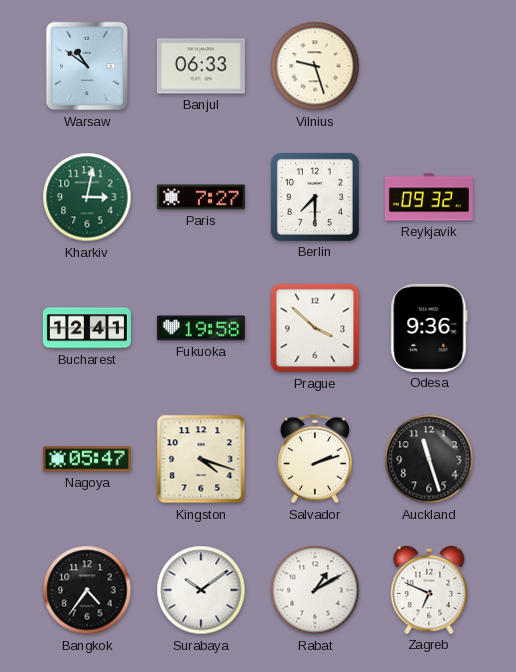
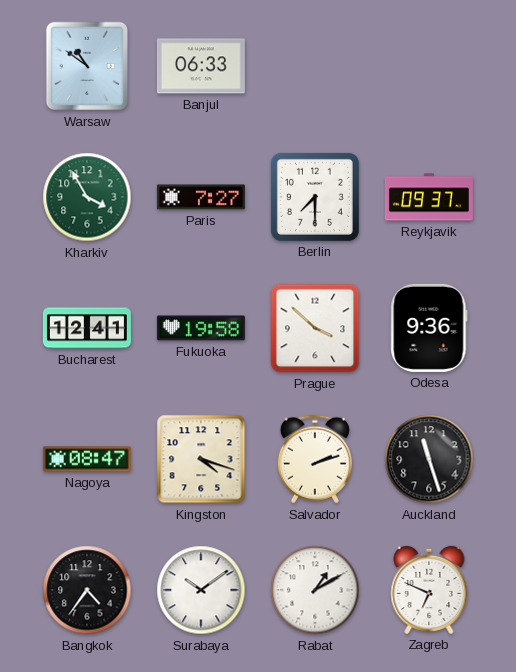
Vilnius: 9:27 -> none
Kharkiv: 3:02 -> 3:55
Reykjavik: 09:32 -> 09:37
Nagoya: 05:47 -> 08:47
